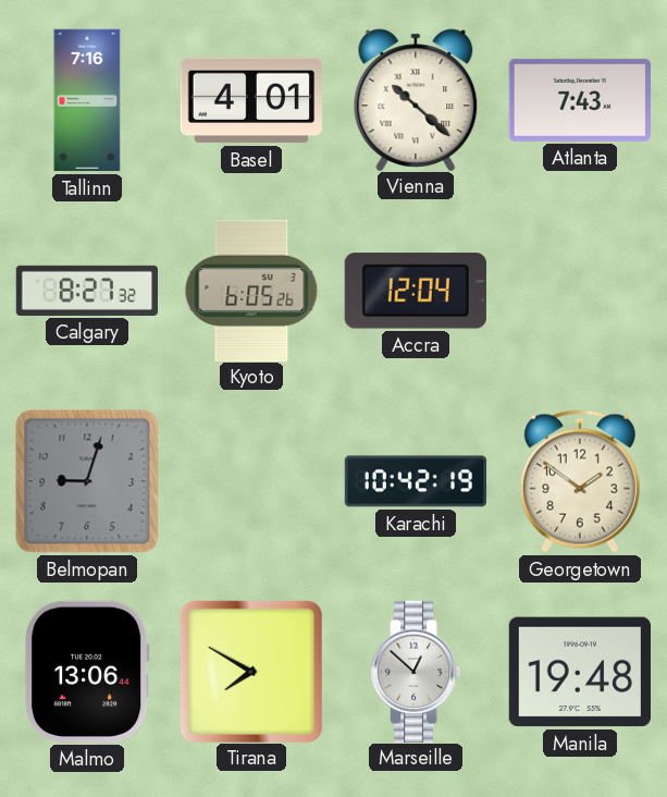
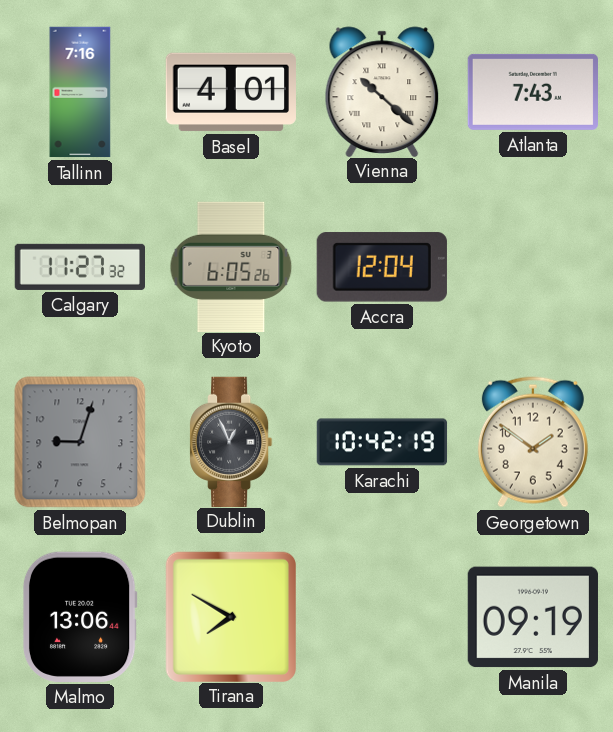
Calgary: 8:27 -> 11:27
Dublin: none -> 12:56
Marseille: 12:52 -> none
Manila: 19:48 -> 09:19
